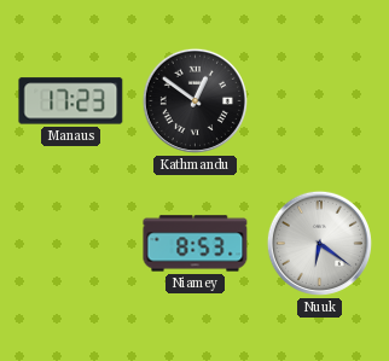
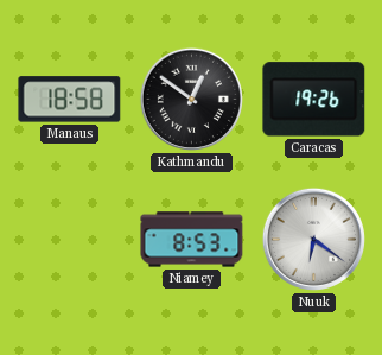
Manaus: 17:23 -> 18:58
Caracas: none -> 19:26
